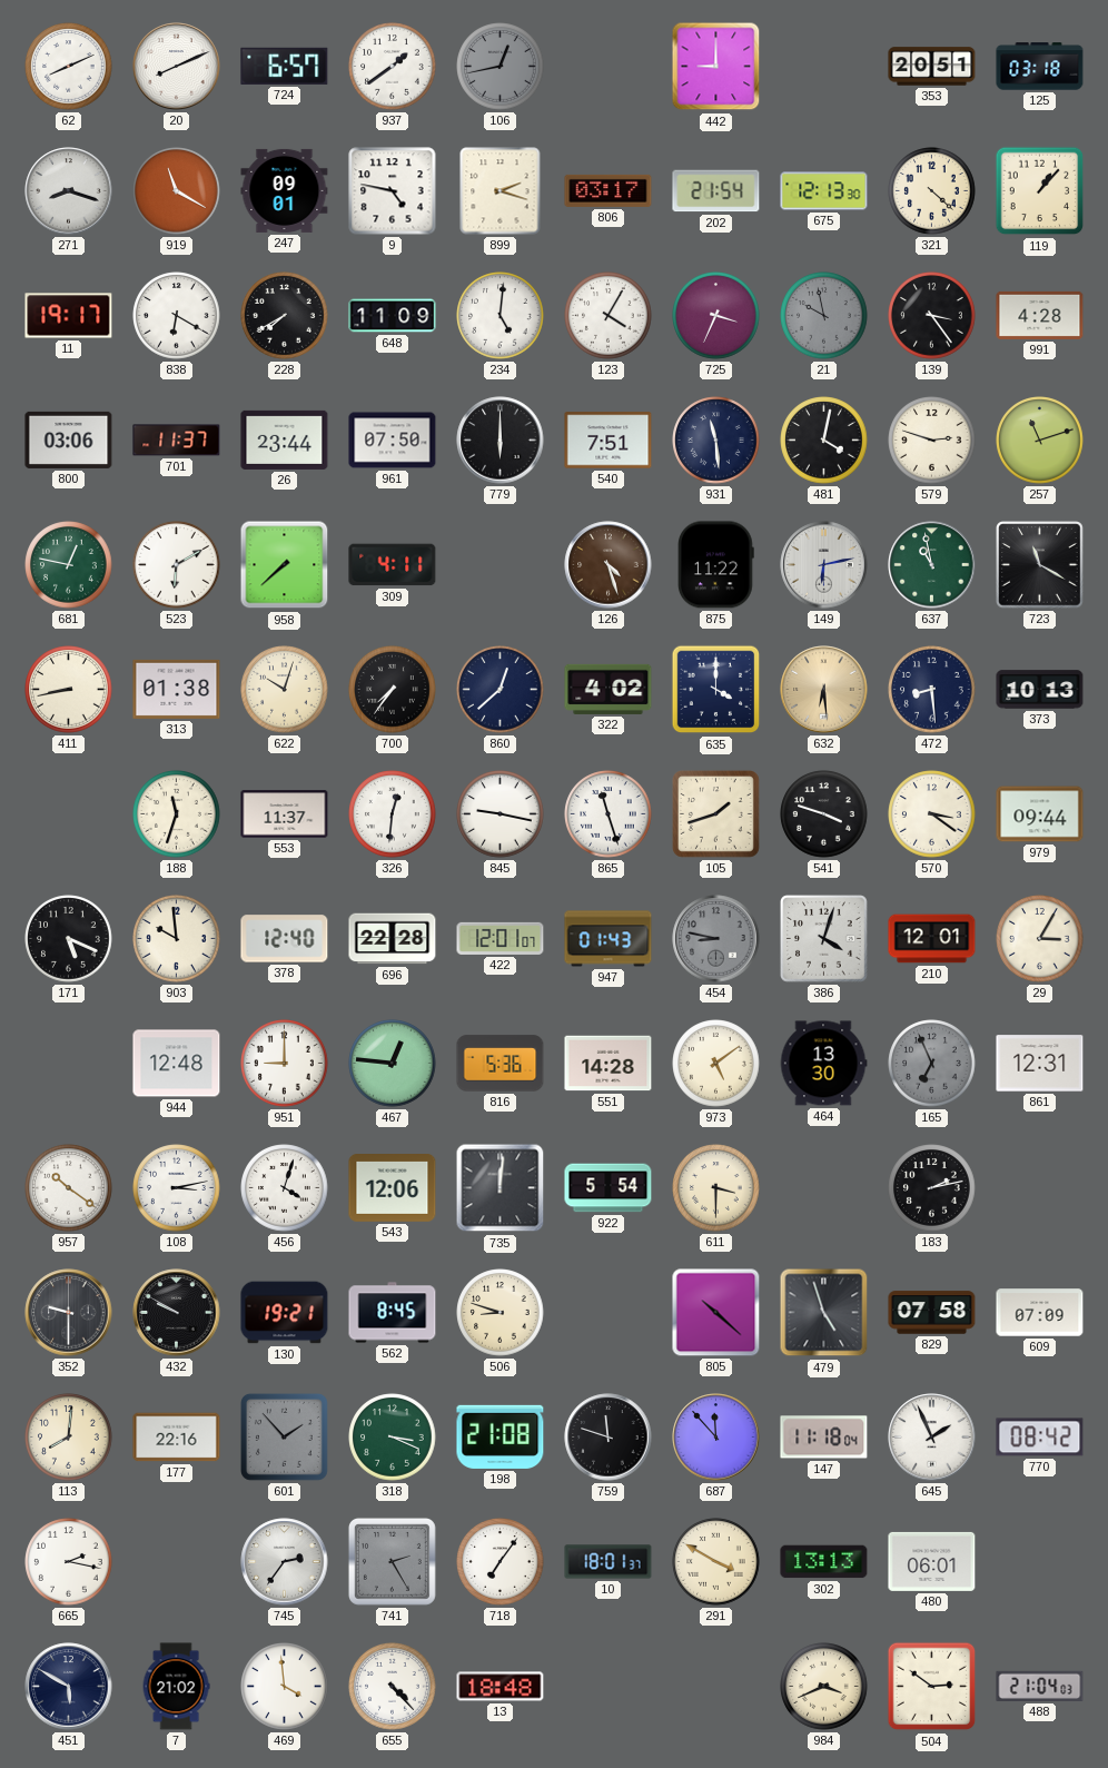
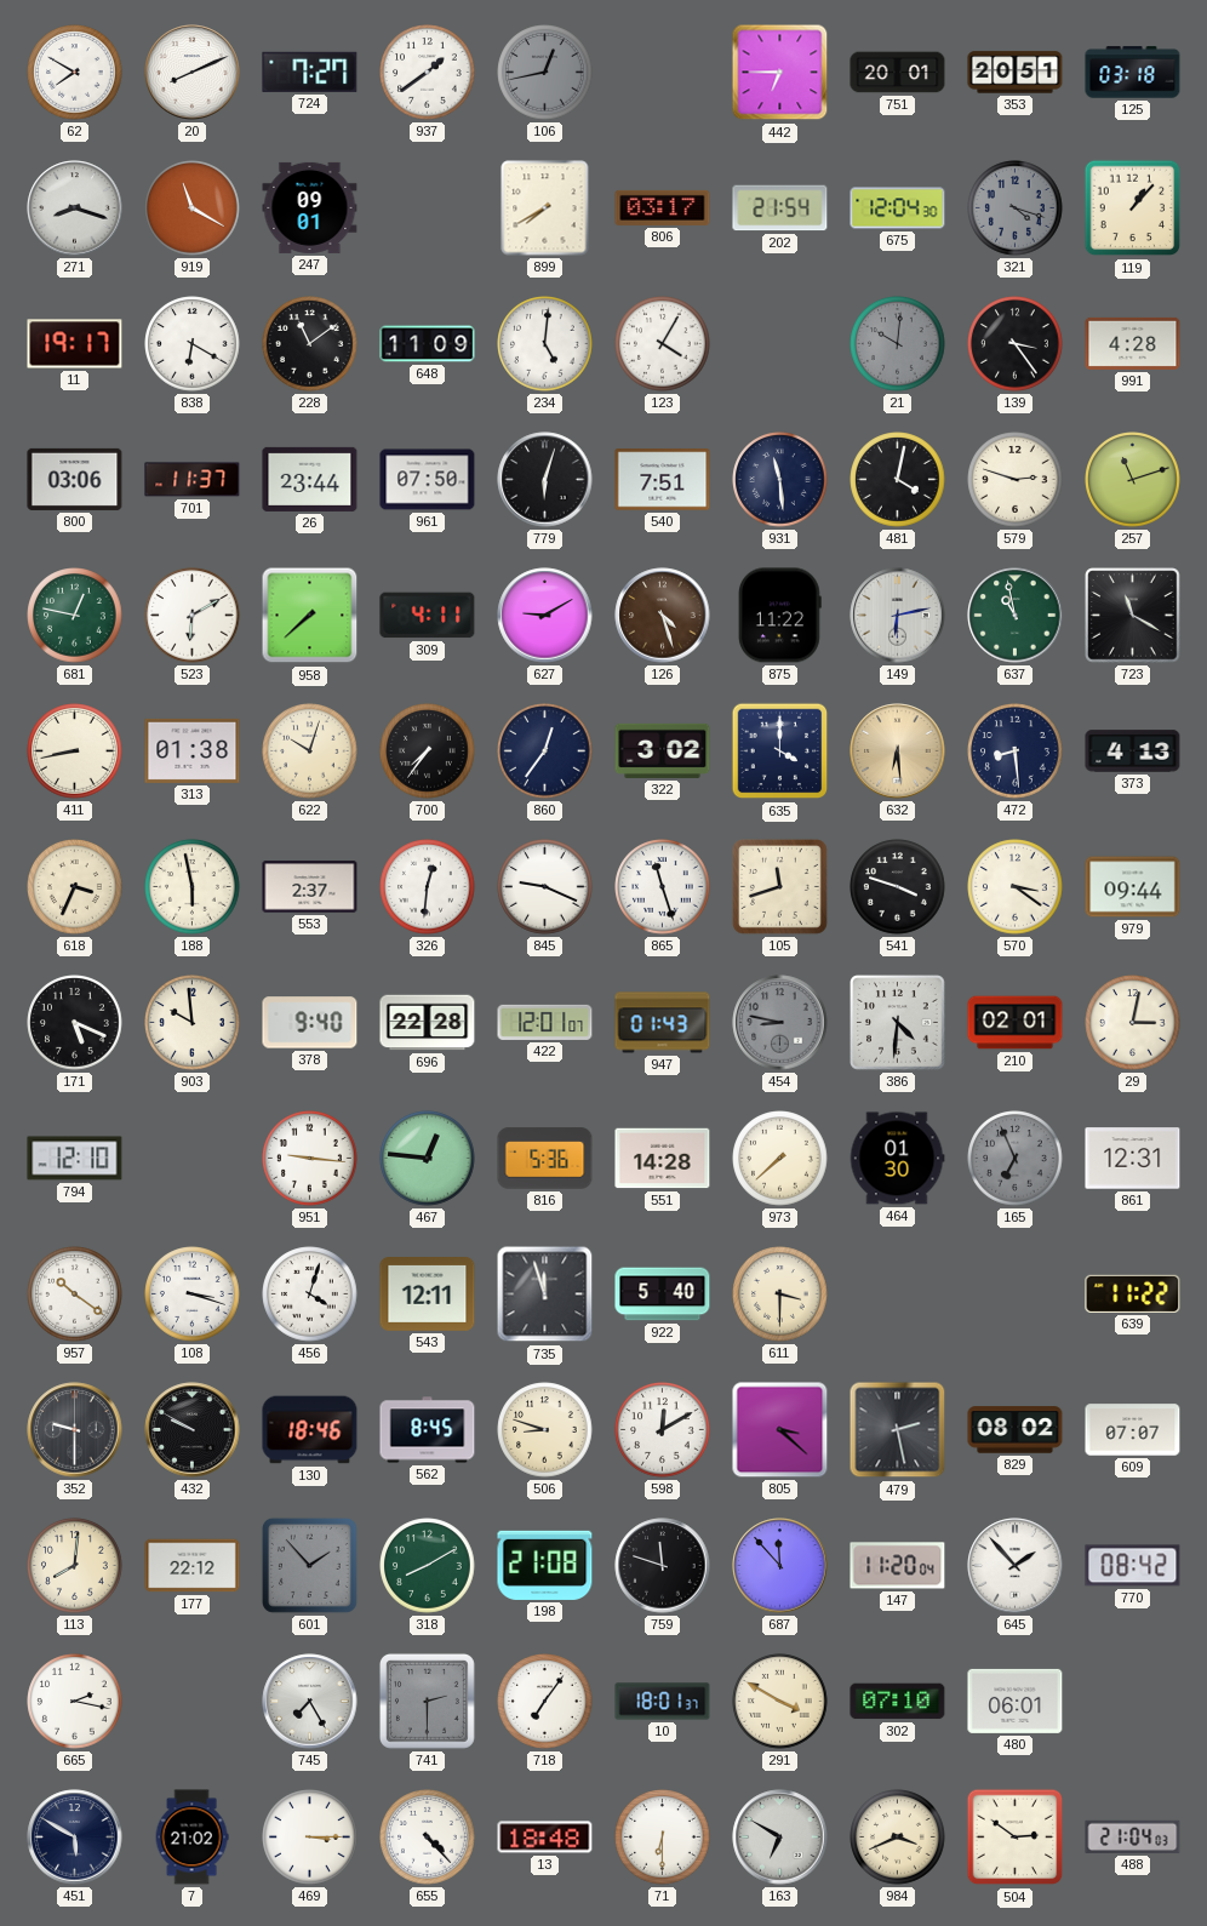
62: 8:11 -> 7:50
724: 6:57 -> 7:27
442: 9:00 -> 6:45
751: none -> 20:01
9: 4:47 -> none
899: 2:18 -> 7:40
675: 12:13 -> 12:04
321: 4:22 -> 4:18
321 dial: cream -> grey
228: 7:40 -> 11:09
725: 3:34 -> none
21: 9:58 -> 10:01
779: 6:00 -> 6:03
627: none -> 9:10
860: 12:38 -> 12:36
322: 4:02 -> 3:02
373: 10:13 -> 4:13
618: none -> 3:34
188: 11:33 -> 5:58
553: 11:37 -> 2:37
845: 9:17 -> 9:19
105: 1:42 -> 11:42
378: 12:40 -> 9:40
386: 4:03 -> 4:31
210: 12:01 -> 02:01
29: 3:05 -> 3:02
794: none -> 12:10
944: 12:48 -> none
951: 9:00 -> 9:16
973: 5:09 -> 7:38
464: 13:30 -> 01:30
108: 3:13 -> 3:18
543: 12:06 -> 12:11
735: 12:01 -> 11:57
922: 5:54 -> 5:40
183: 2:13 -> none
639: none -> 11:22
130: 19:21 -> 18:46
598: none -> 12:10
805: 10:22 -> 3:22
479: 4:57 -> 2:28
829: 07:58 -> 08:02
609: 07:09 -> 07:07
177: 22:16 -> 22:12
318: 3:19 -> 8:10
147: 11:18 -> 11:20
645: 1:56 -> 1:53
745: 2:36 -> 7:25
741: 2:25 -> 2:30
302: 13:13 -> 07:10
469: 3:59 -> 3:15
71: none -> 6:30
163: none -> 6:50
